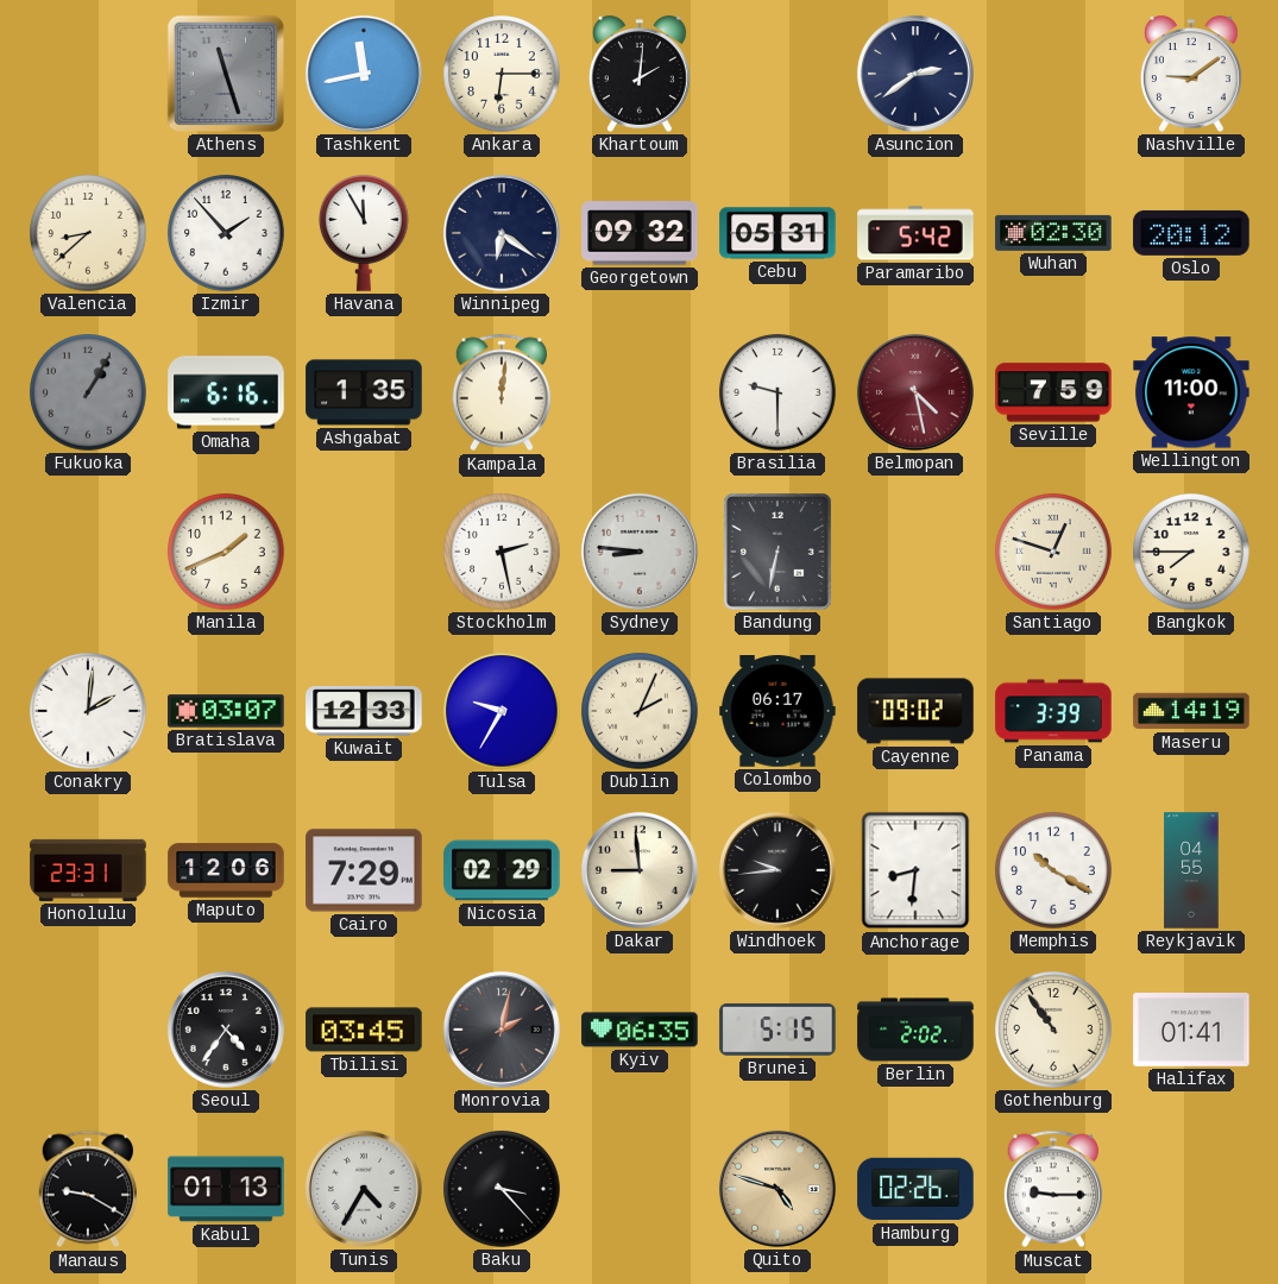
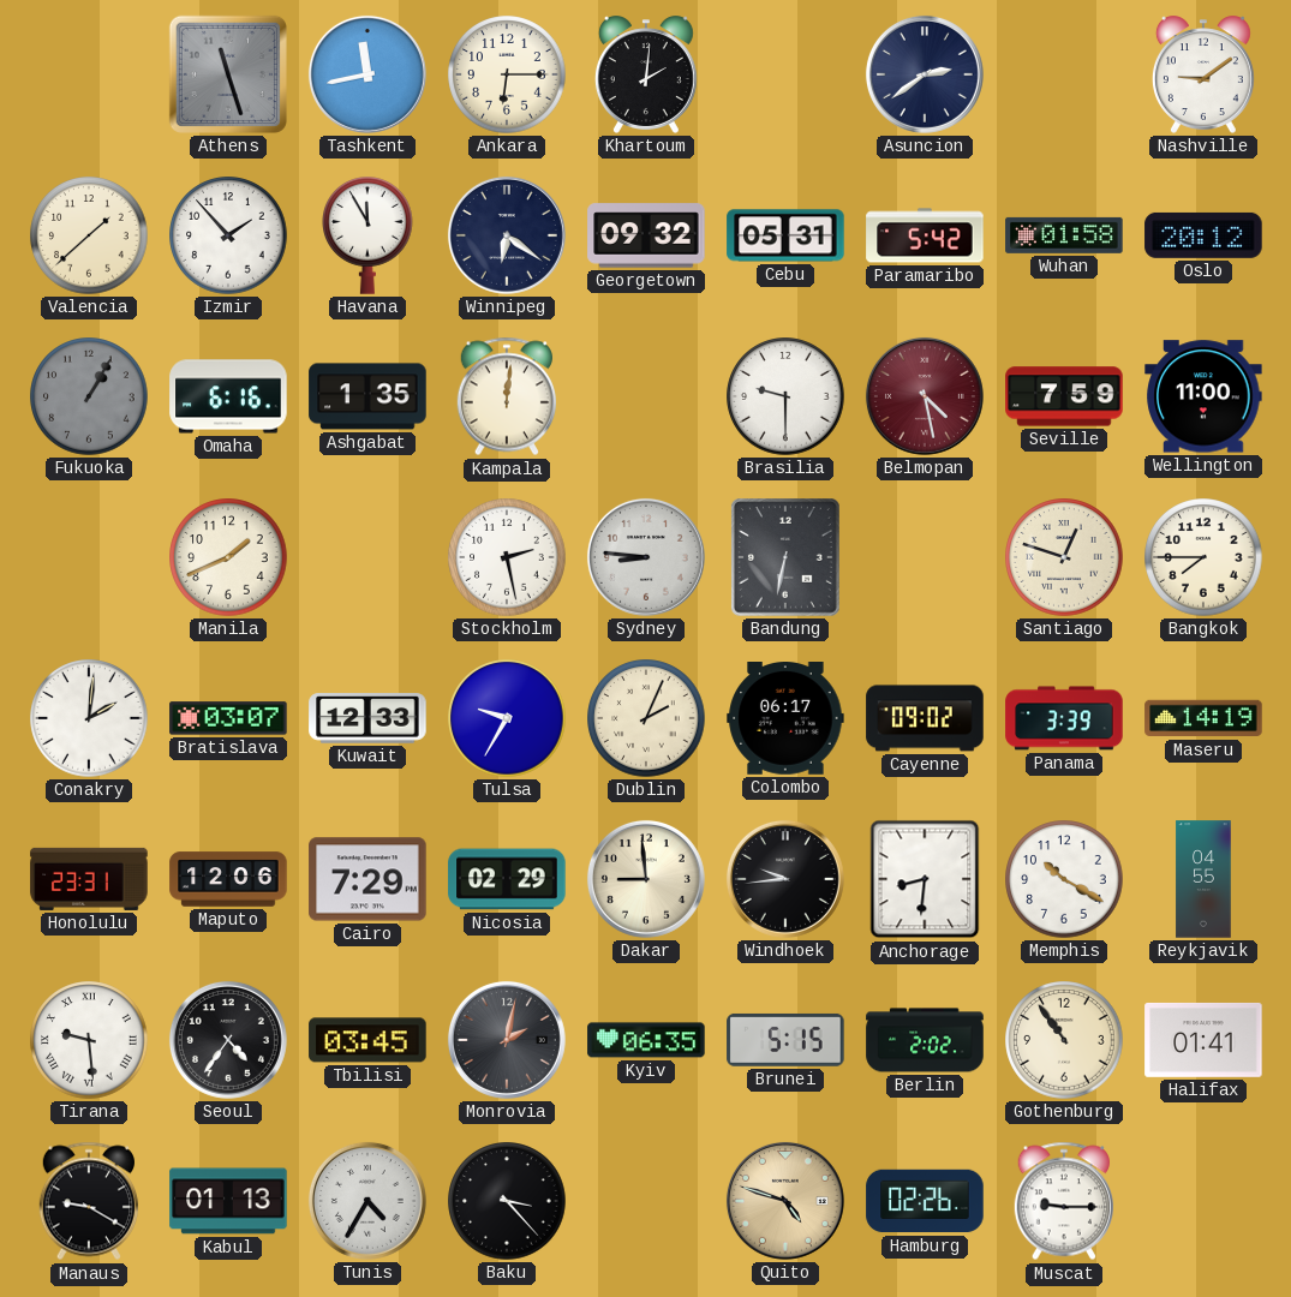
Valencia: 8:38 -> 1:38
Wuhan: 02:30 -> 01:58
Tirana: none -> 9:29
